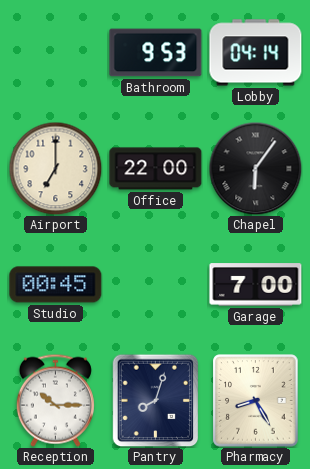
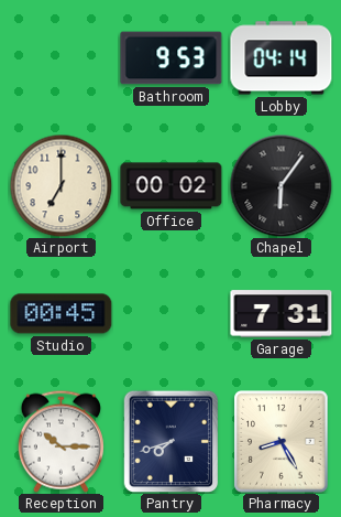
Office: 22:00 -> 00:02
Garage: 7:00 -> 7:31
Pantry: 8:03 -> 7:42
